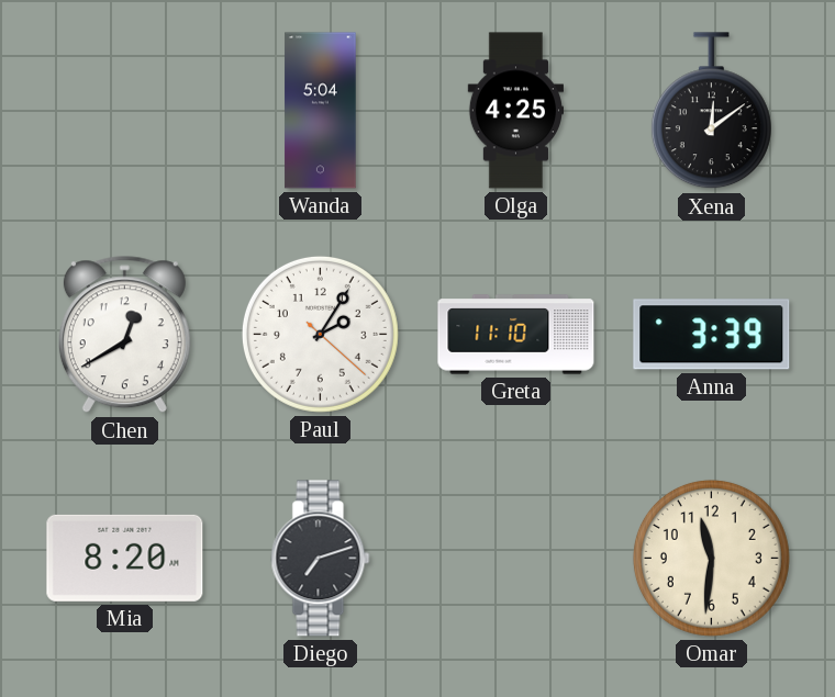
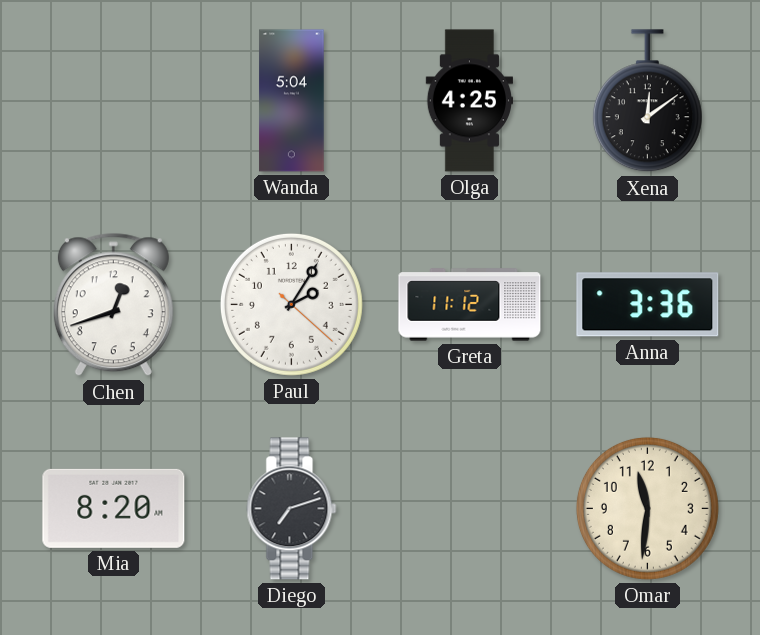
Chen: 12:40 -> 12:42
Greta: 11:10 -> 11:12
Anna: 3:39 -> 3:36
